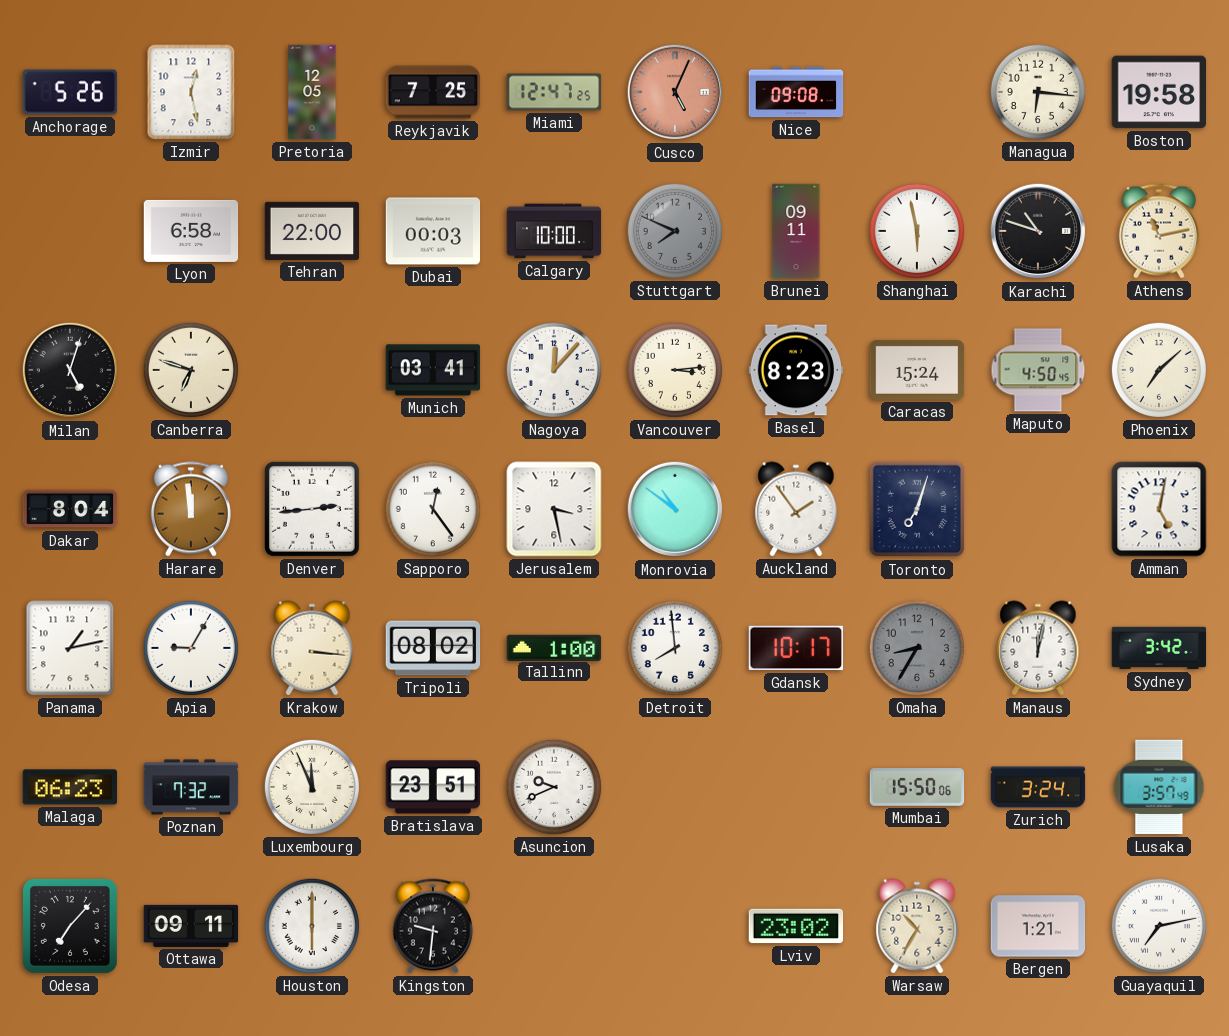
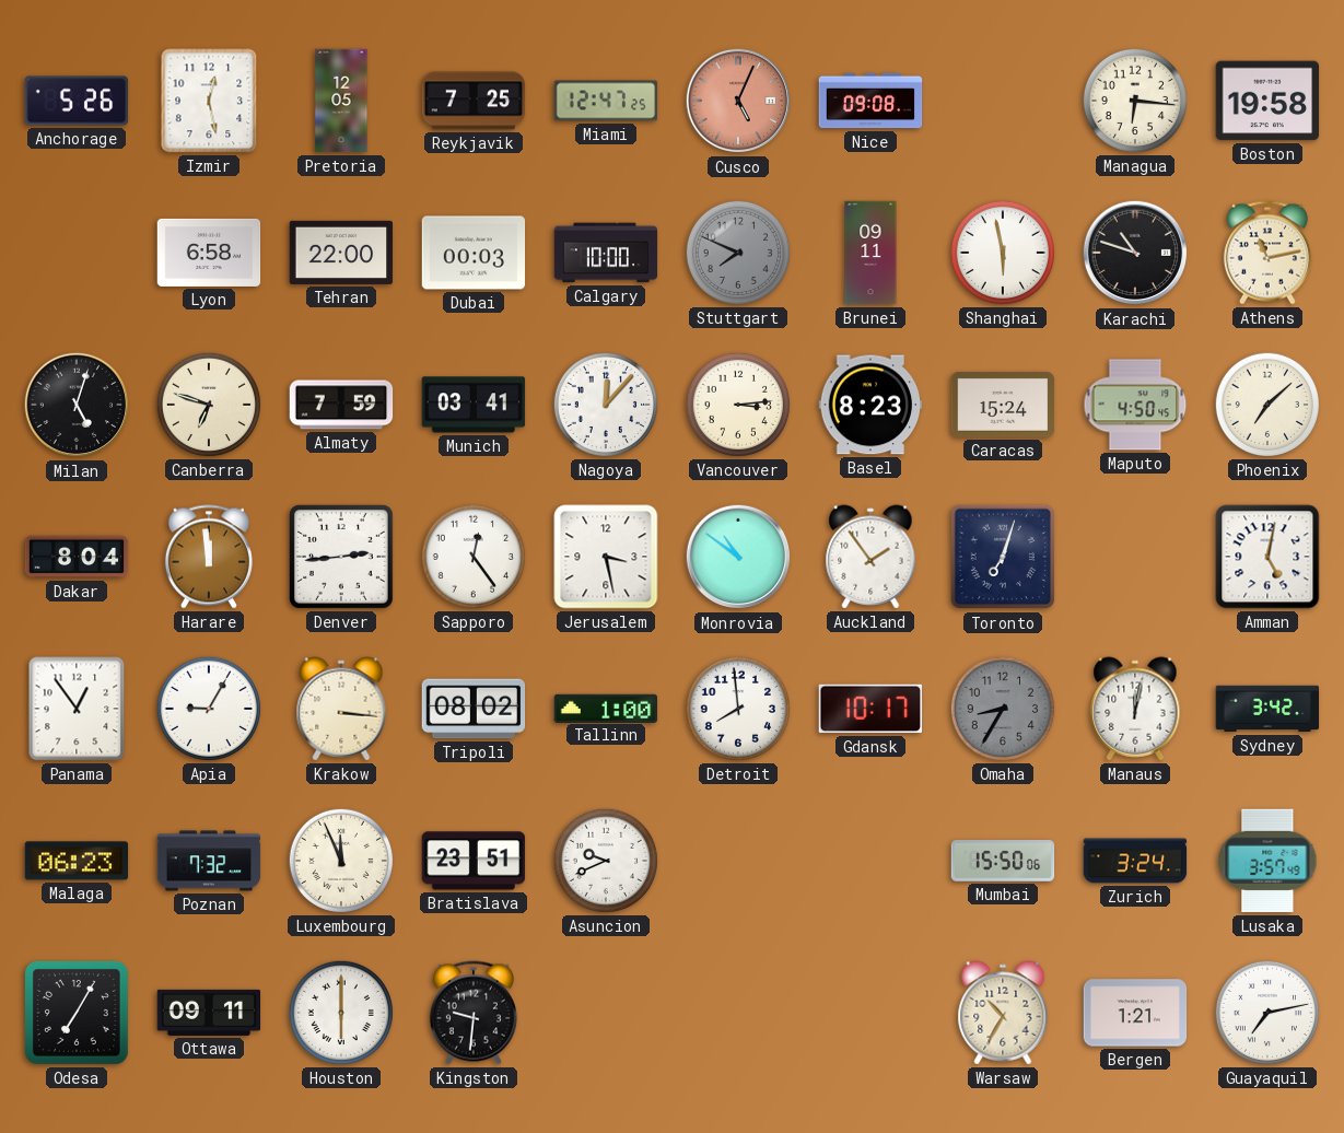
Almaty: none -> 7:59
Panama: 1:13 -> 12:54
Odesa: 7:07 -> 7:05
Lviv: 23:02 -> none
